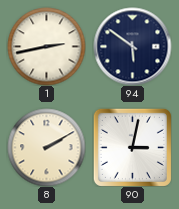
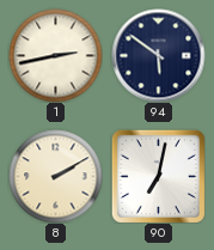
90: 3:02 -> 7:02
